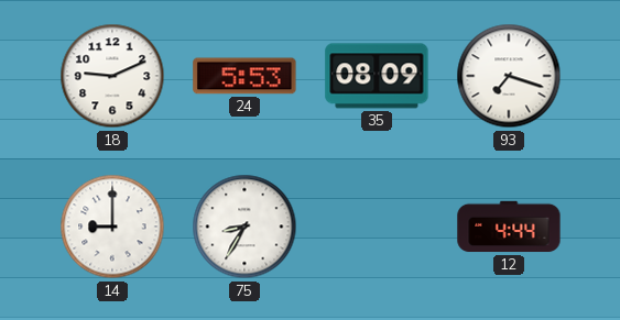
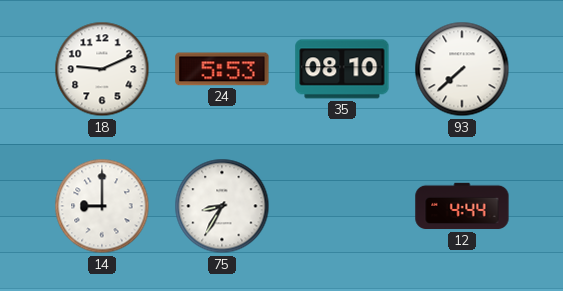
35: 08:09 -> 08:10
93: 7:18 -> 7:38
